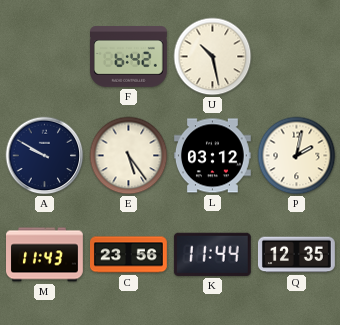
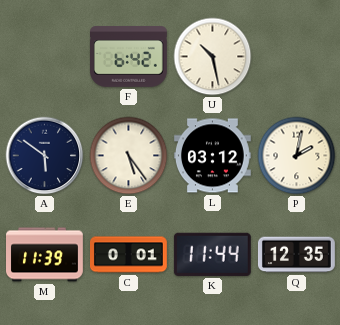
A: 9:50 -> 5:51
M: 11:43 -> 11:39
C: 23:56 -> 0:01
